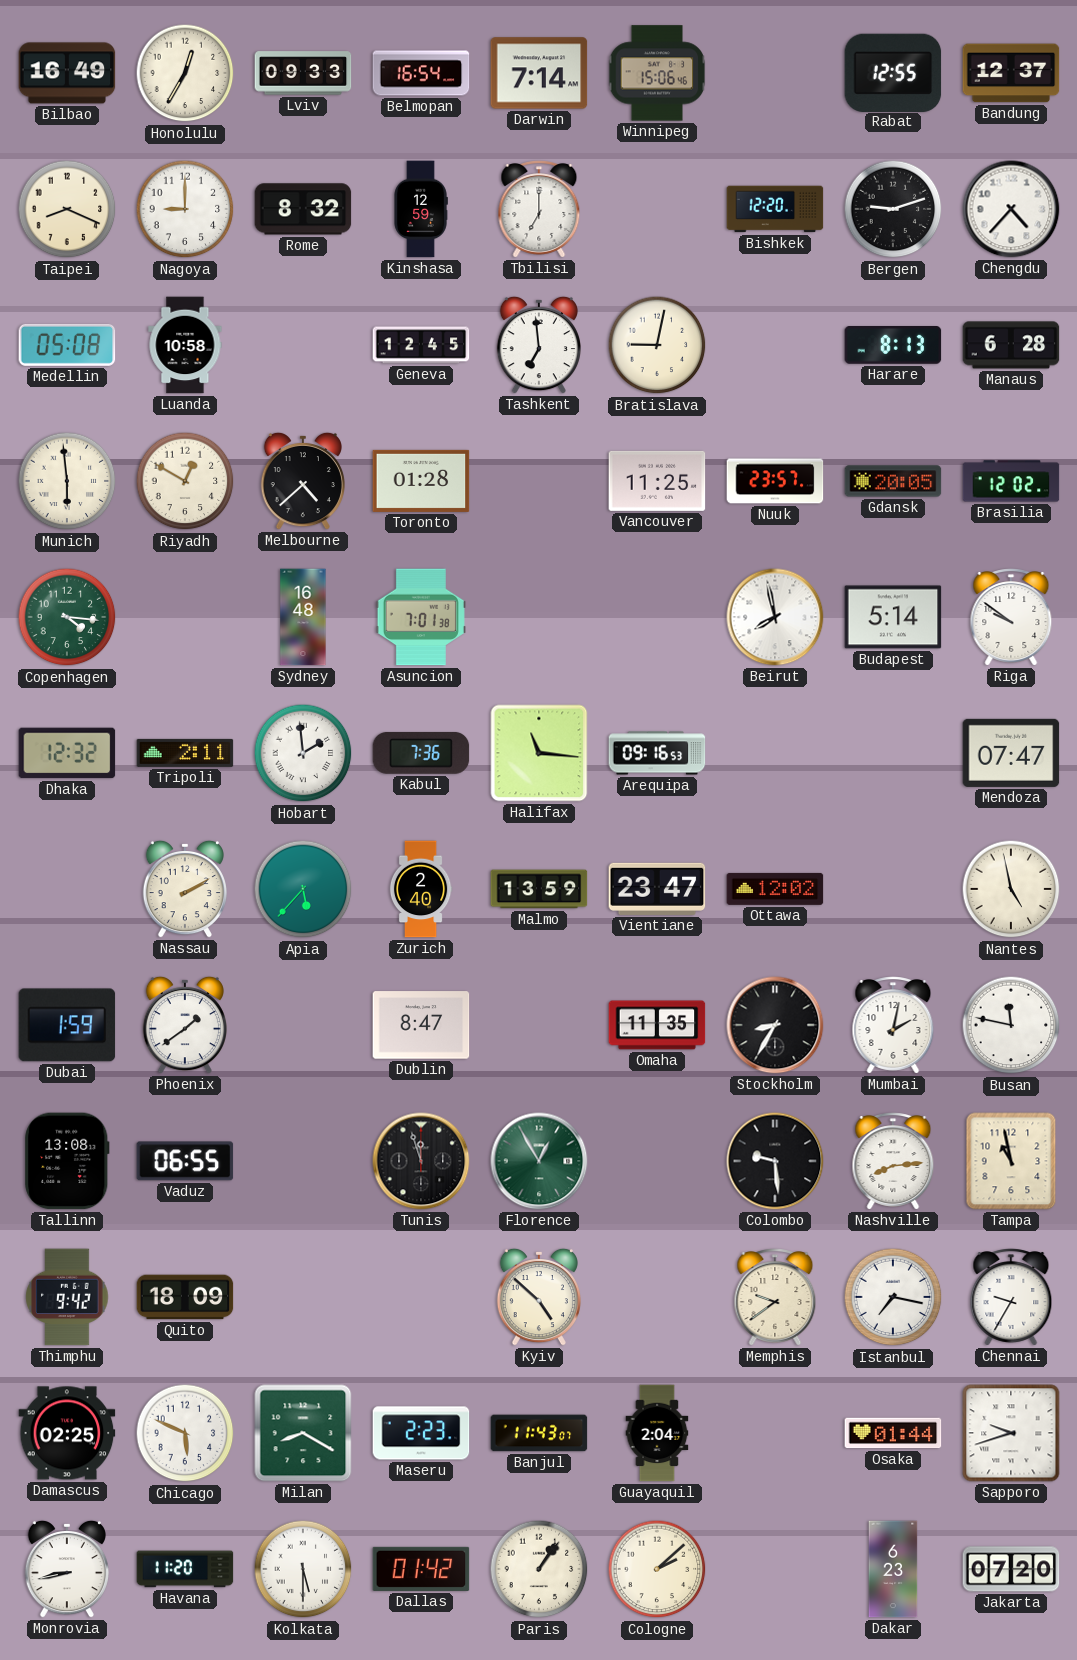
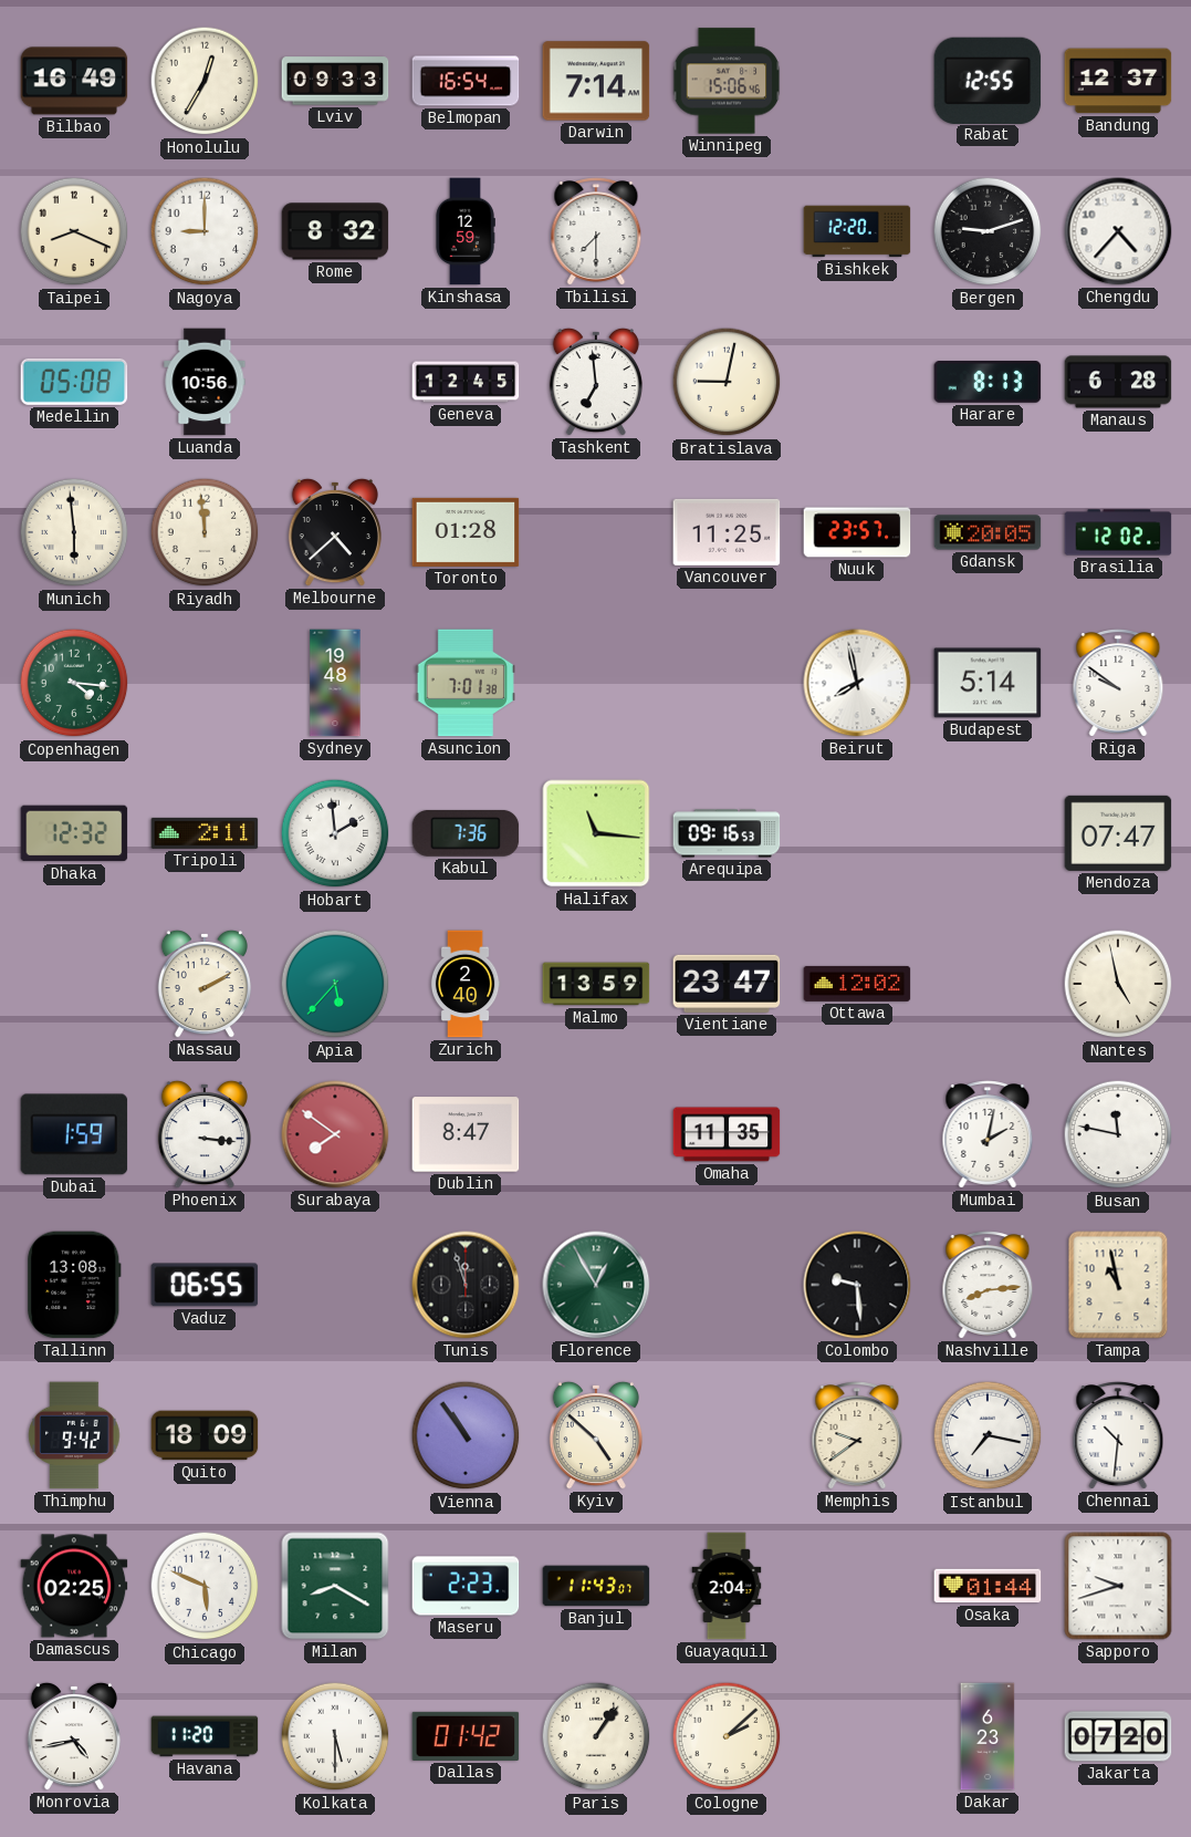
Tbilisi: 7:00 -> 7:30
Luanda: 10:58 -> 10:56
Riyadh: 12:50 -> 11:59
Sydney: 16:48 -> 19:48
Phoenix: 1:39 -> 3:16
Surabaya: none -> 7:51
Stockholm: 8:35 -> none
Vienna: none -> 10:54
Chennai: 9:35 -> 10:31
Monrovia: 8:43 -> 4:43
